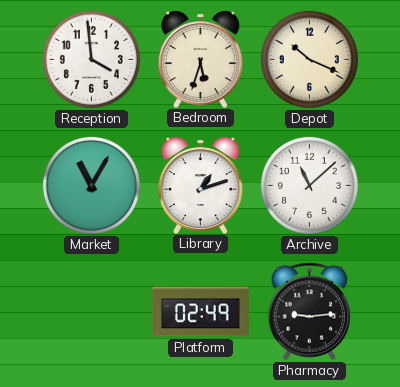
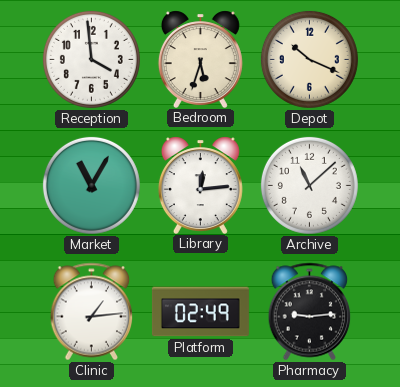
Library: 1:12 -> 12:14
Clinic: none -> 1:14
